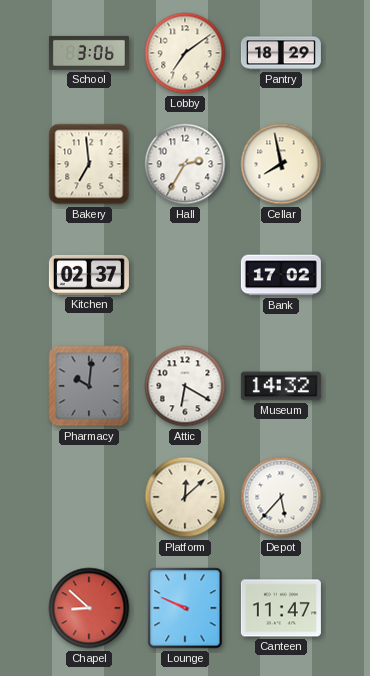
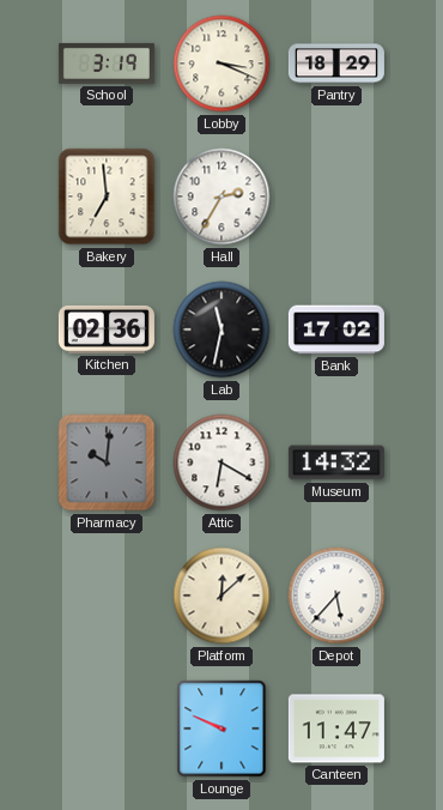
School: 3:06 -> 3:19
Lobby: 7:09 -> 3:19
Cellar: 7:58 -> none
Kitchen: 02:37 -> 02:36
Lab: none -> 11:32
Chapel: 8:52 -> none
